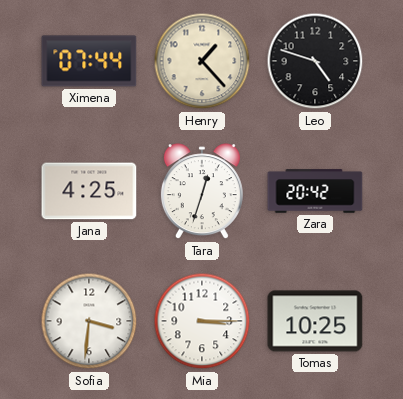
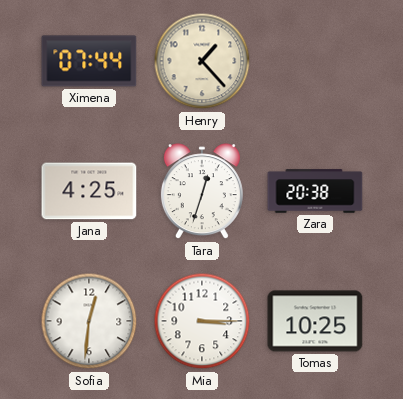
Leo: 4:48 -> none
Zara: 20:42 -> 20:38
Sofia: 3:31 -> 12:31
